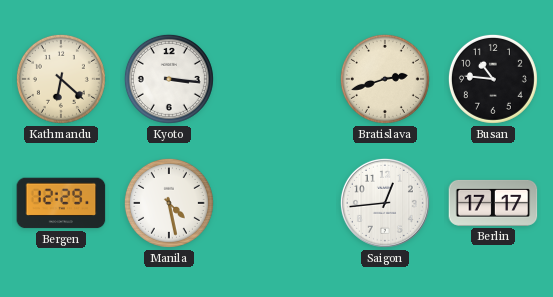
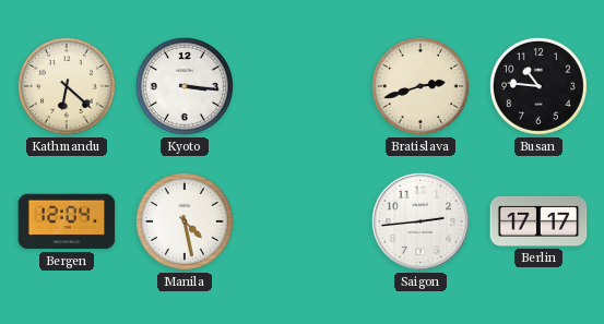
Bergen: 12:29 -> 12:04
Saigon: 12:44 -> 2:44
